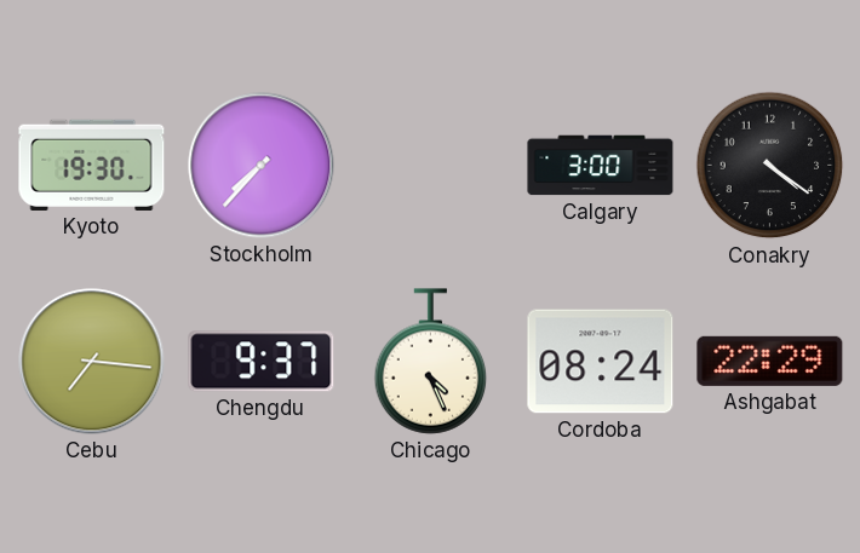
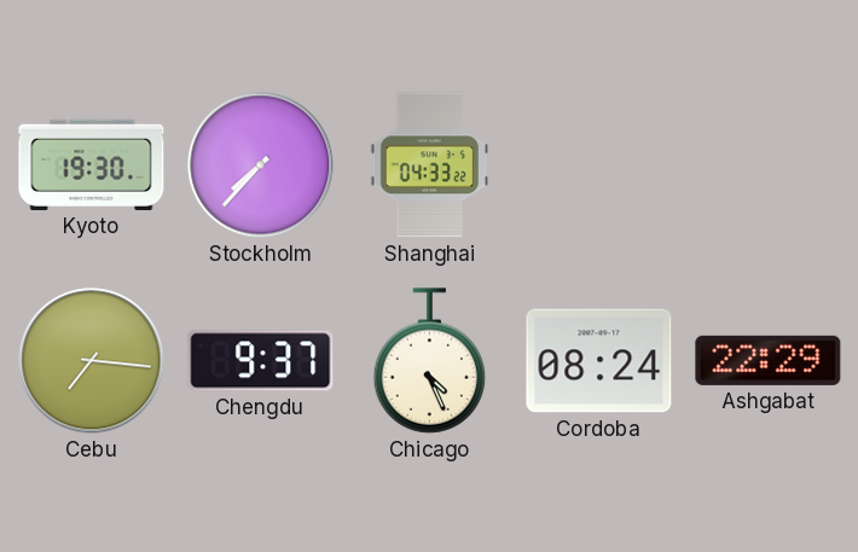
Shanghai: none -> 04:33
Calgary: 3:00 -> none
Conakry: 4:21 -> none
